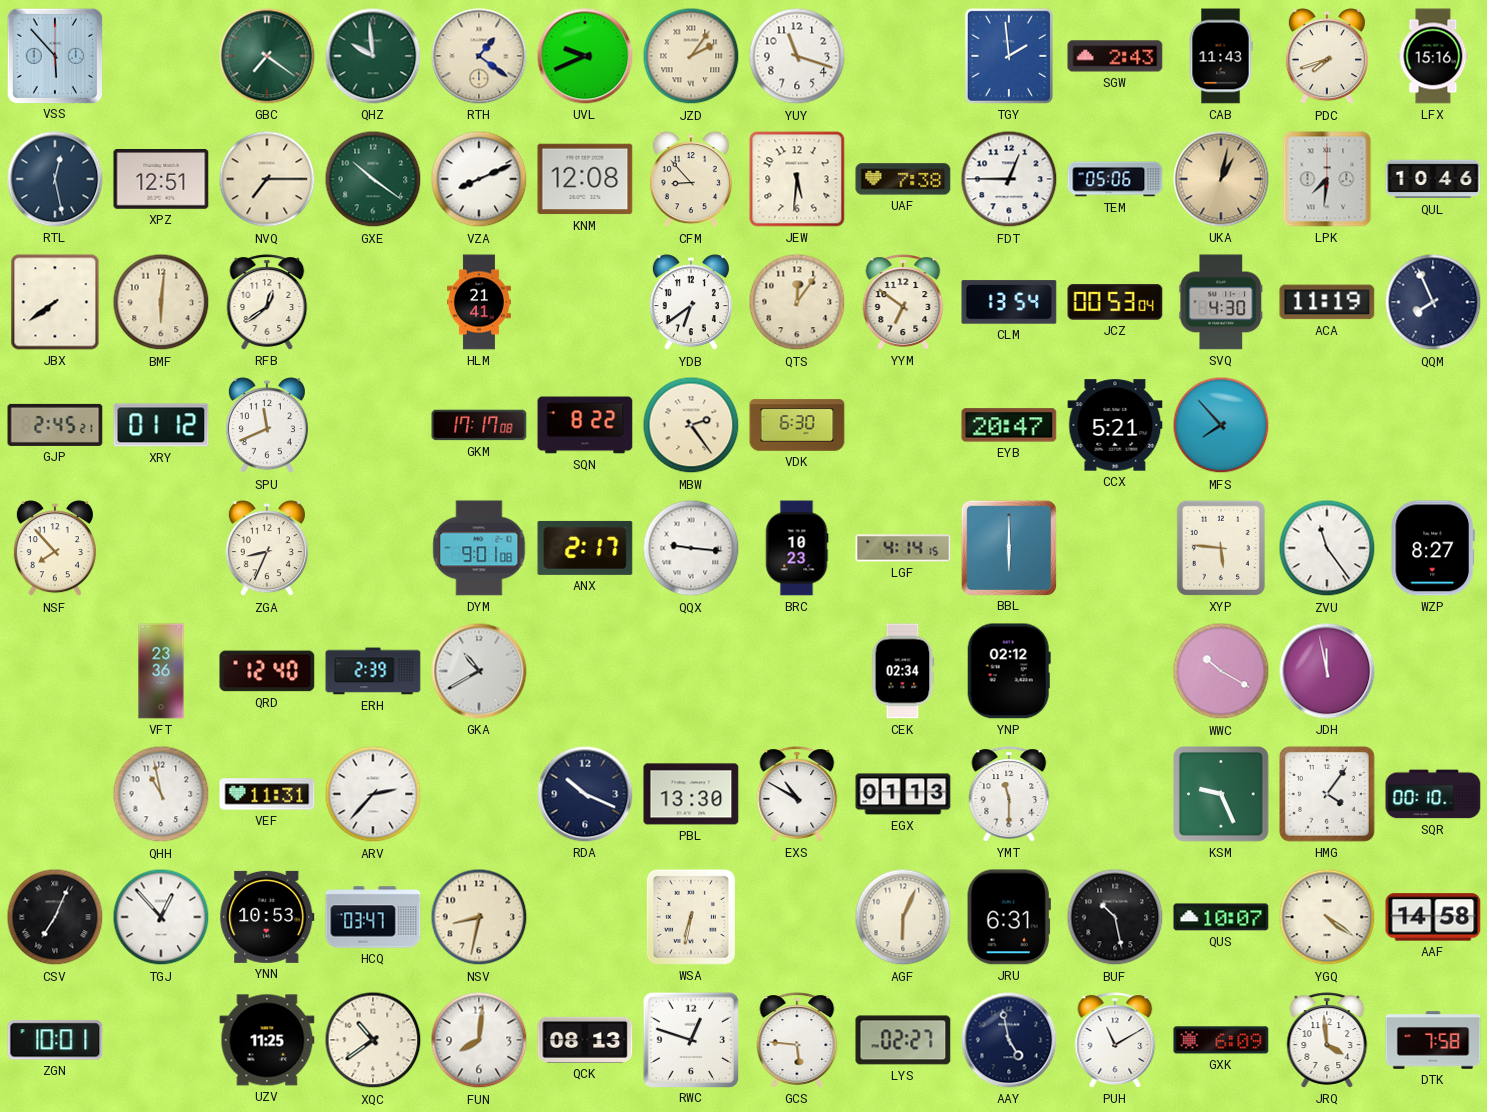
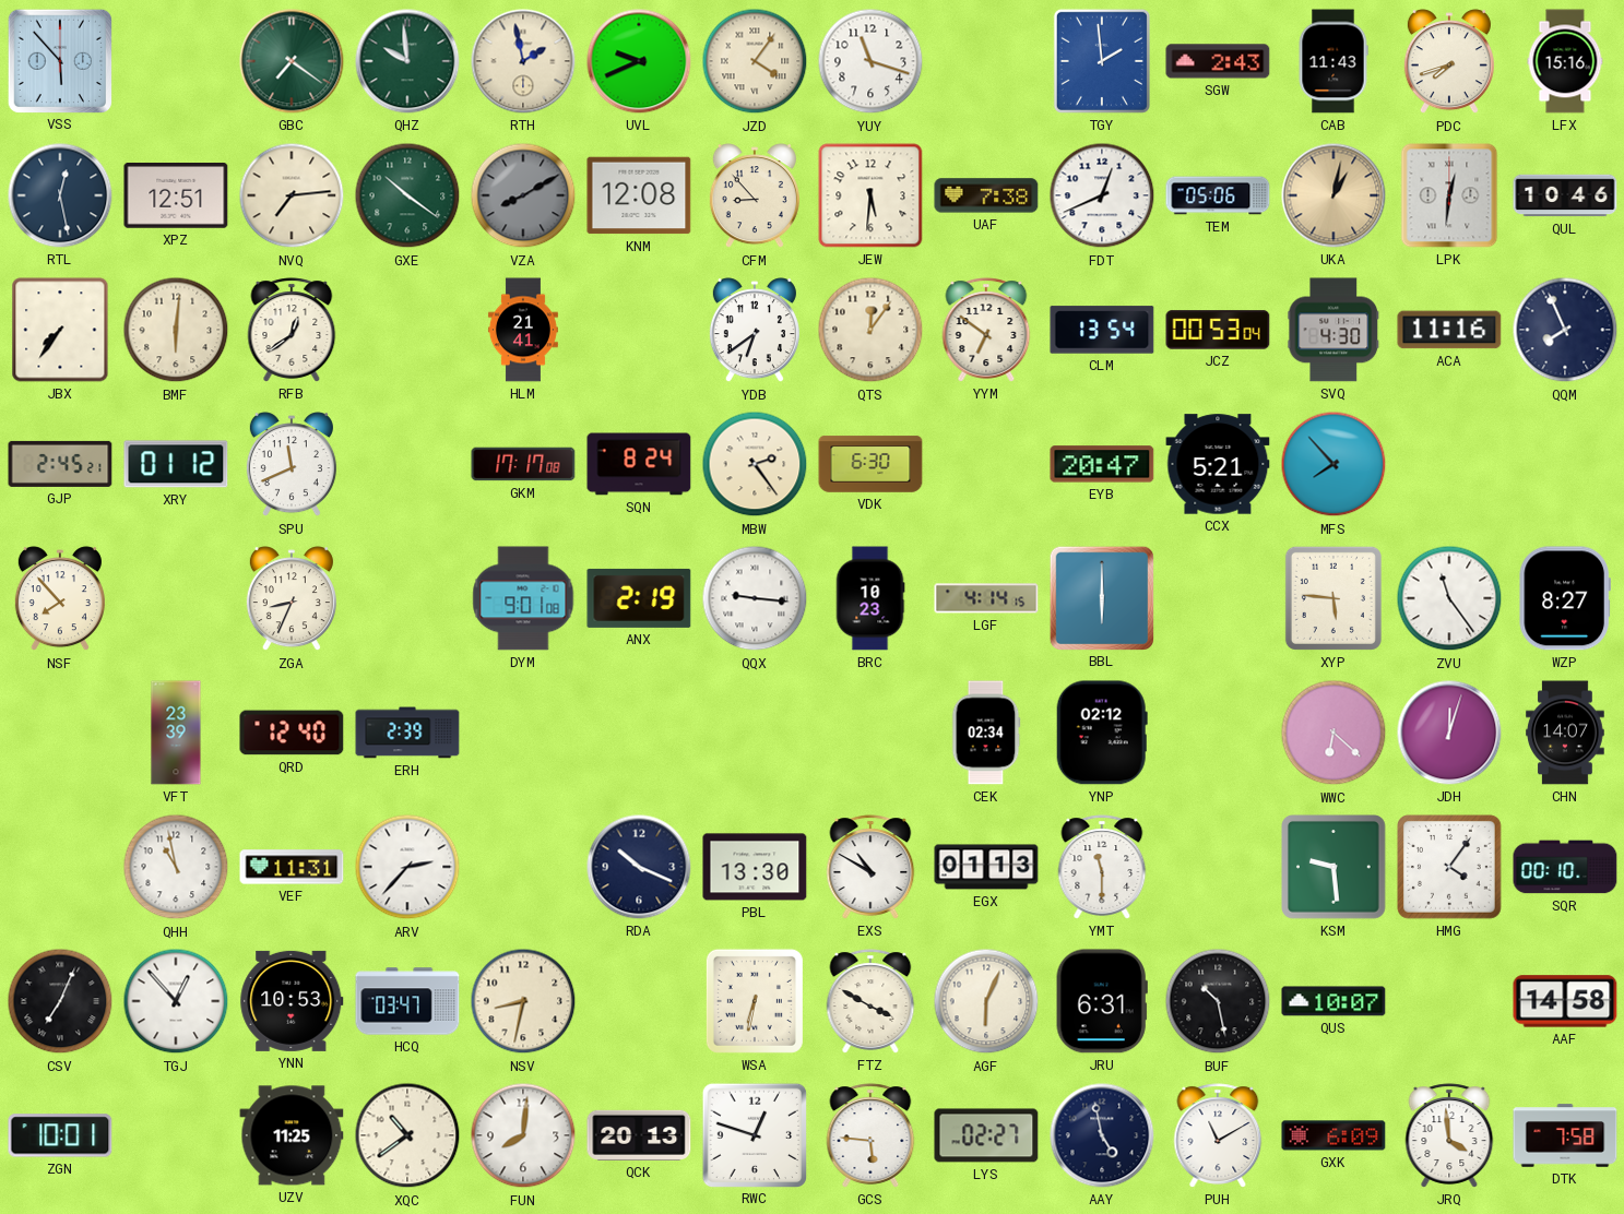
RTH: 1:21 -> 1:58
JZD: 2:06 -> 4:06
NVQ: 7:15 -> 7:14
VZA: 8:11 -> 8:10
VZA dial: white -> grey
FDT: 12:45 -> 12:41
LPK: 7:31 -> 12:31
JBX: 7:39 -> 7:36
ACA: 11:19 -> 11:16
SQN: 8:22 -> 8:24
ANX: 2:17 -> 2:19
VFT: 23:36 -> 23:39
GKA: 10:40 -> none
WWC: 10:20 -> 6:22
JDH: 11:58 -> 12:03
CHN: none -> 14:07
KSM: 9:26 -> 9:29
FTZ: none -> 3:50
YGQ: 4:21 -> none
QCK: 08:13 -> 20:13
